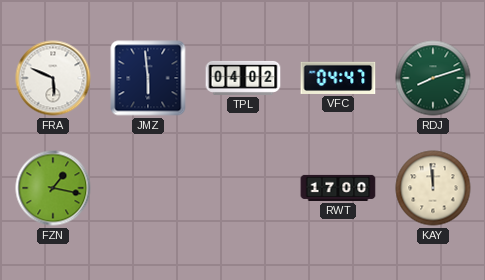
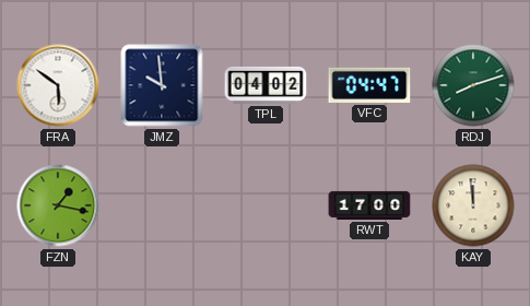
FRA: 5:49 -> 5:51
JMZ: 5:59 -> 9:59
